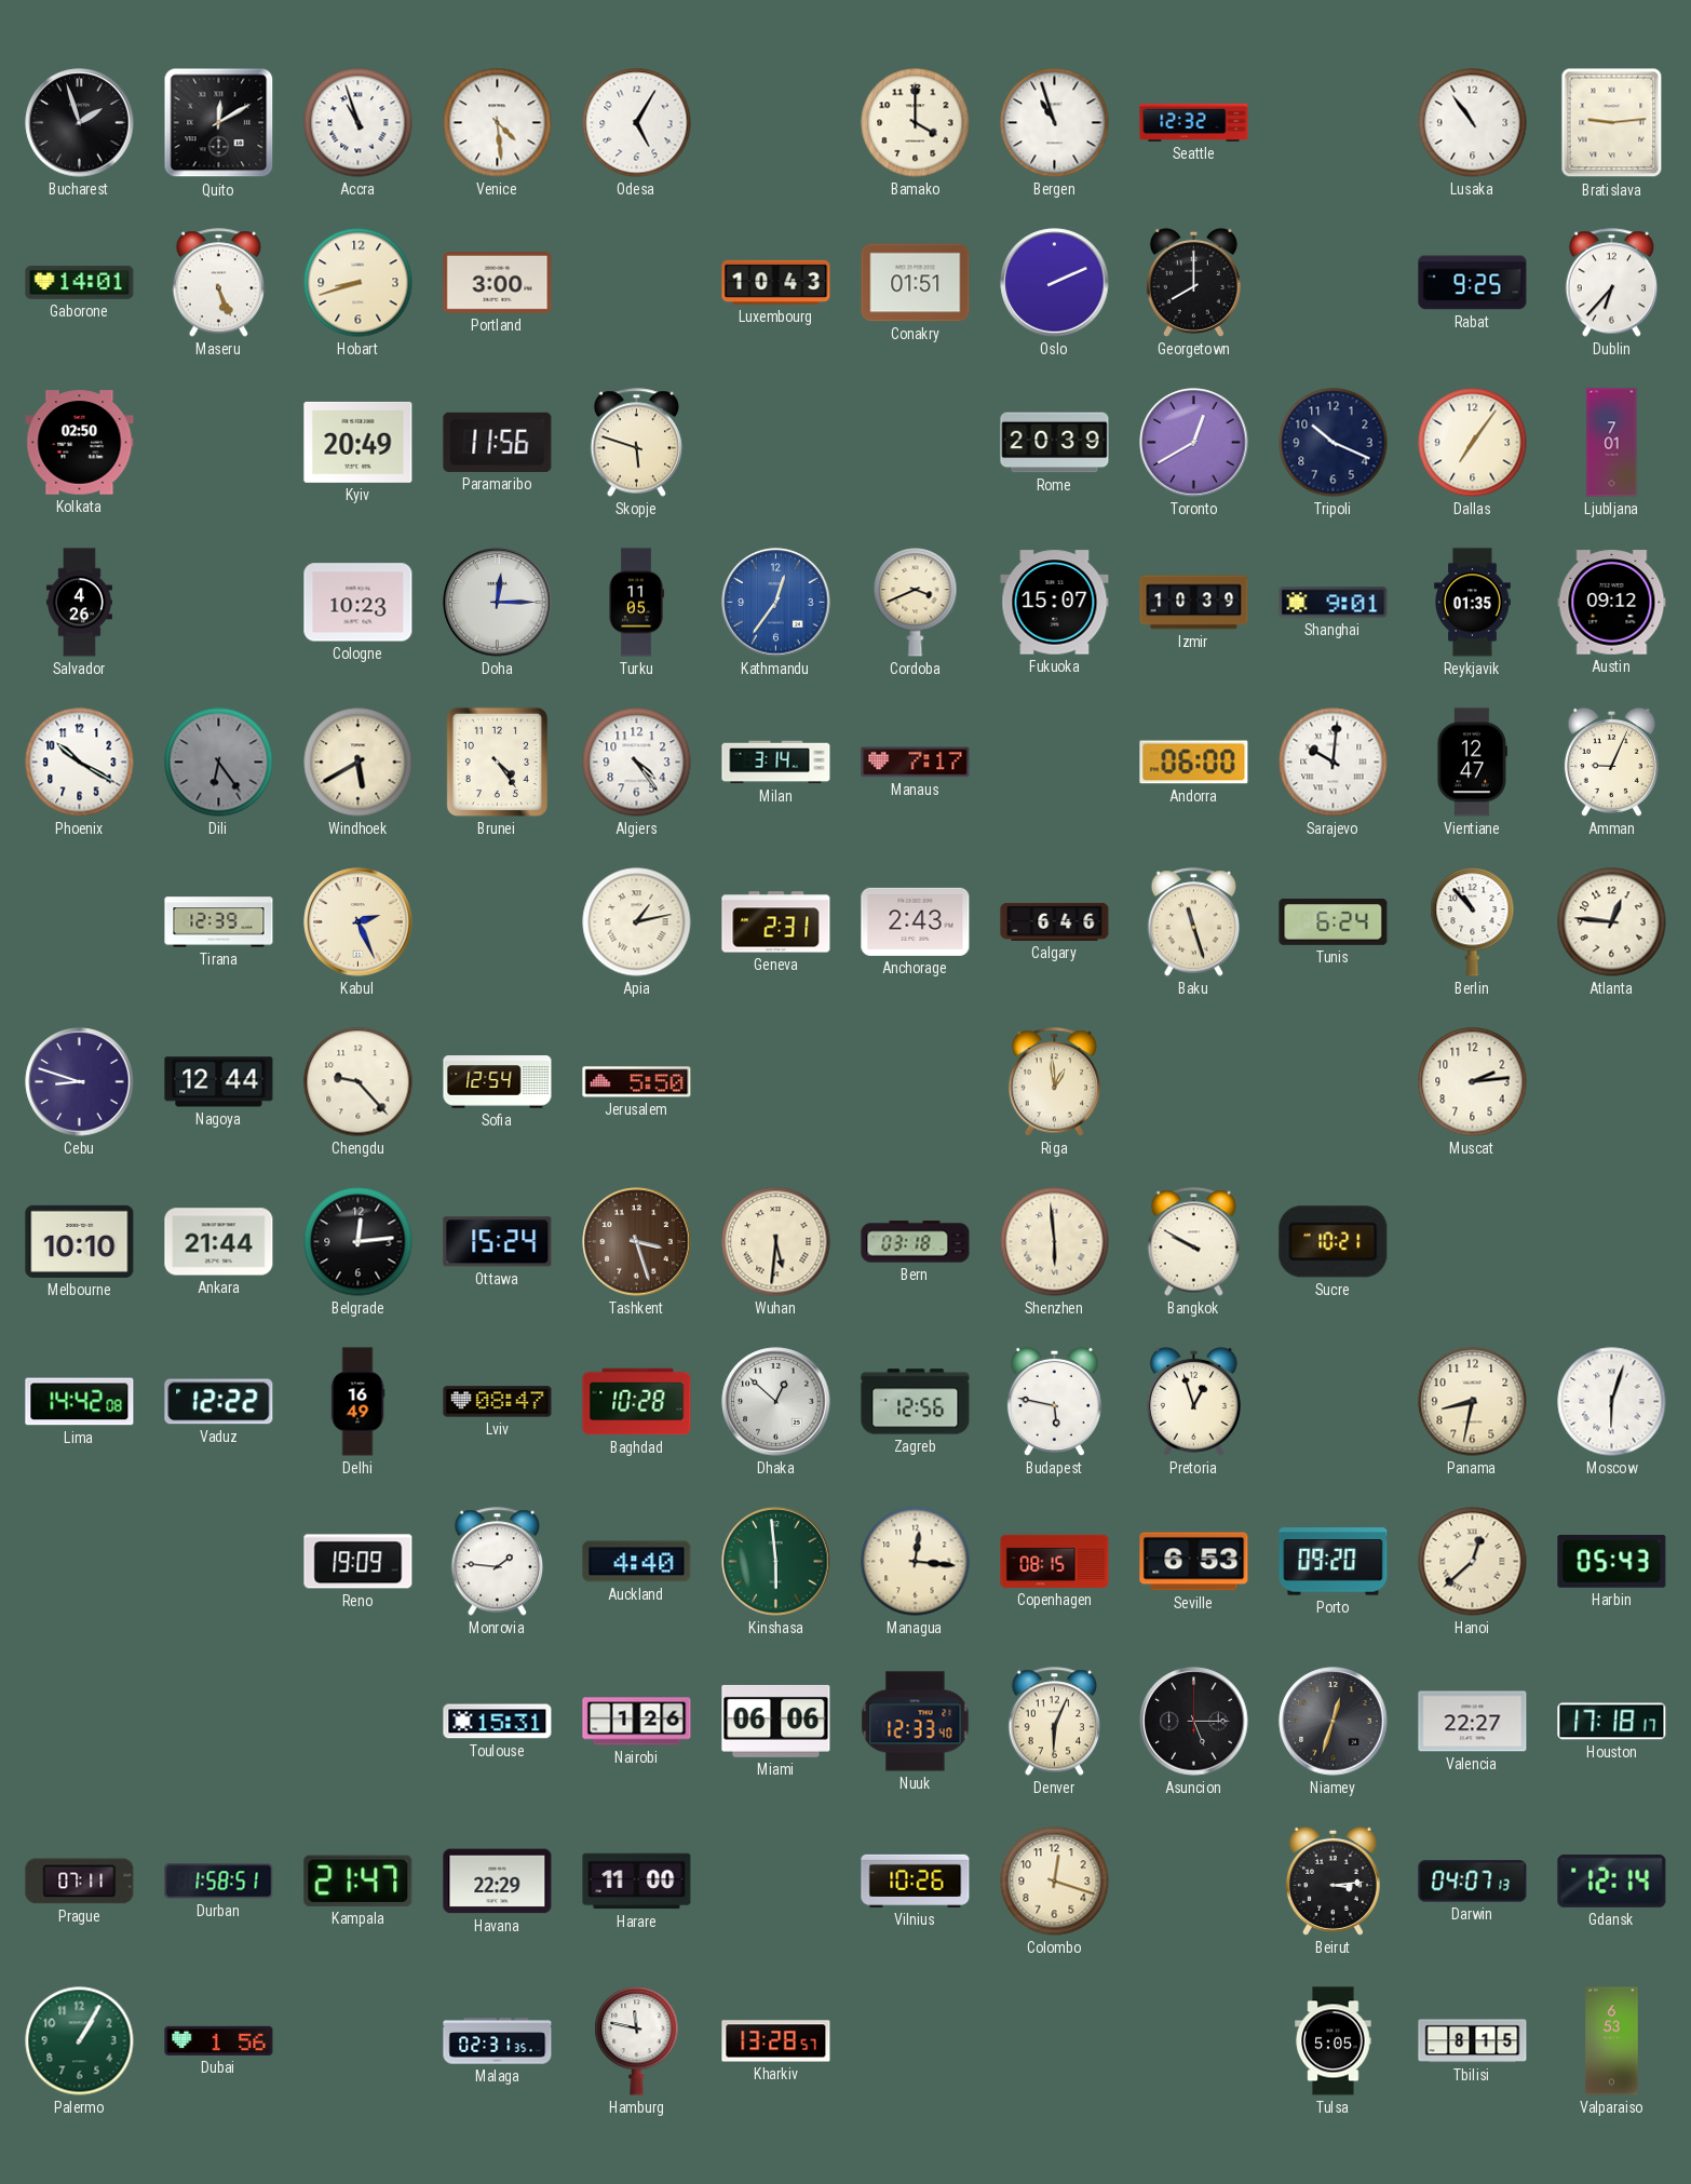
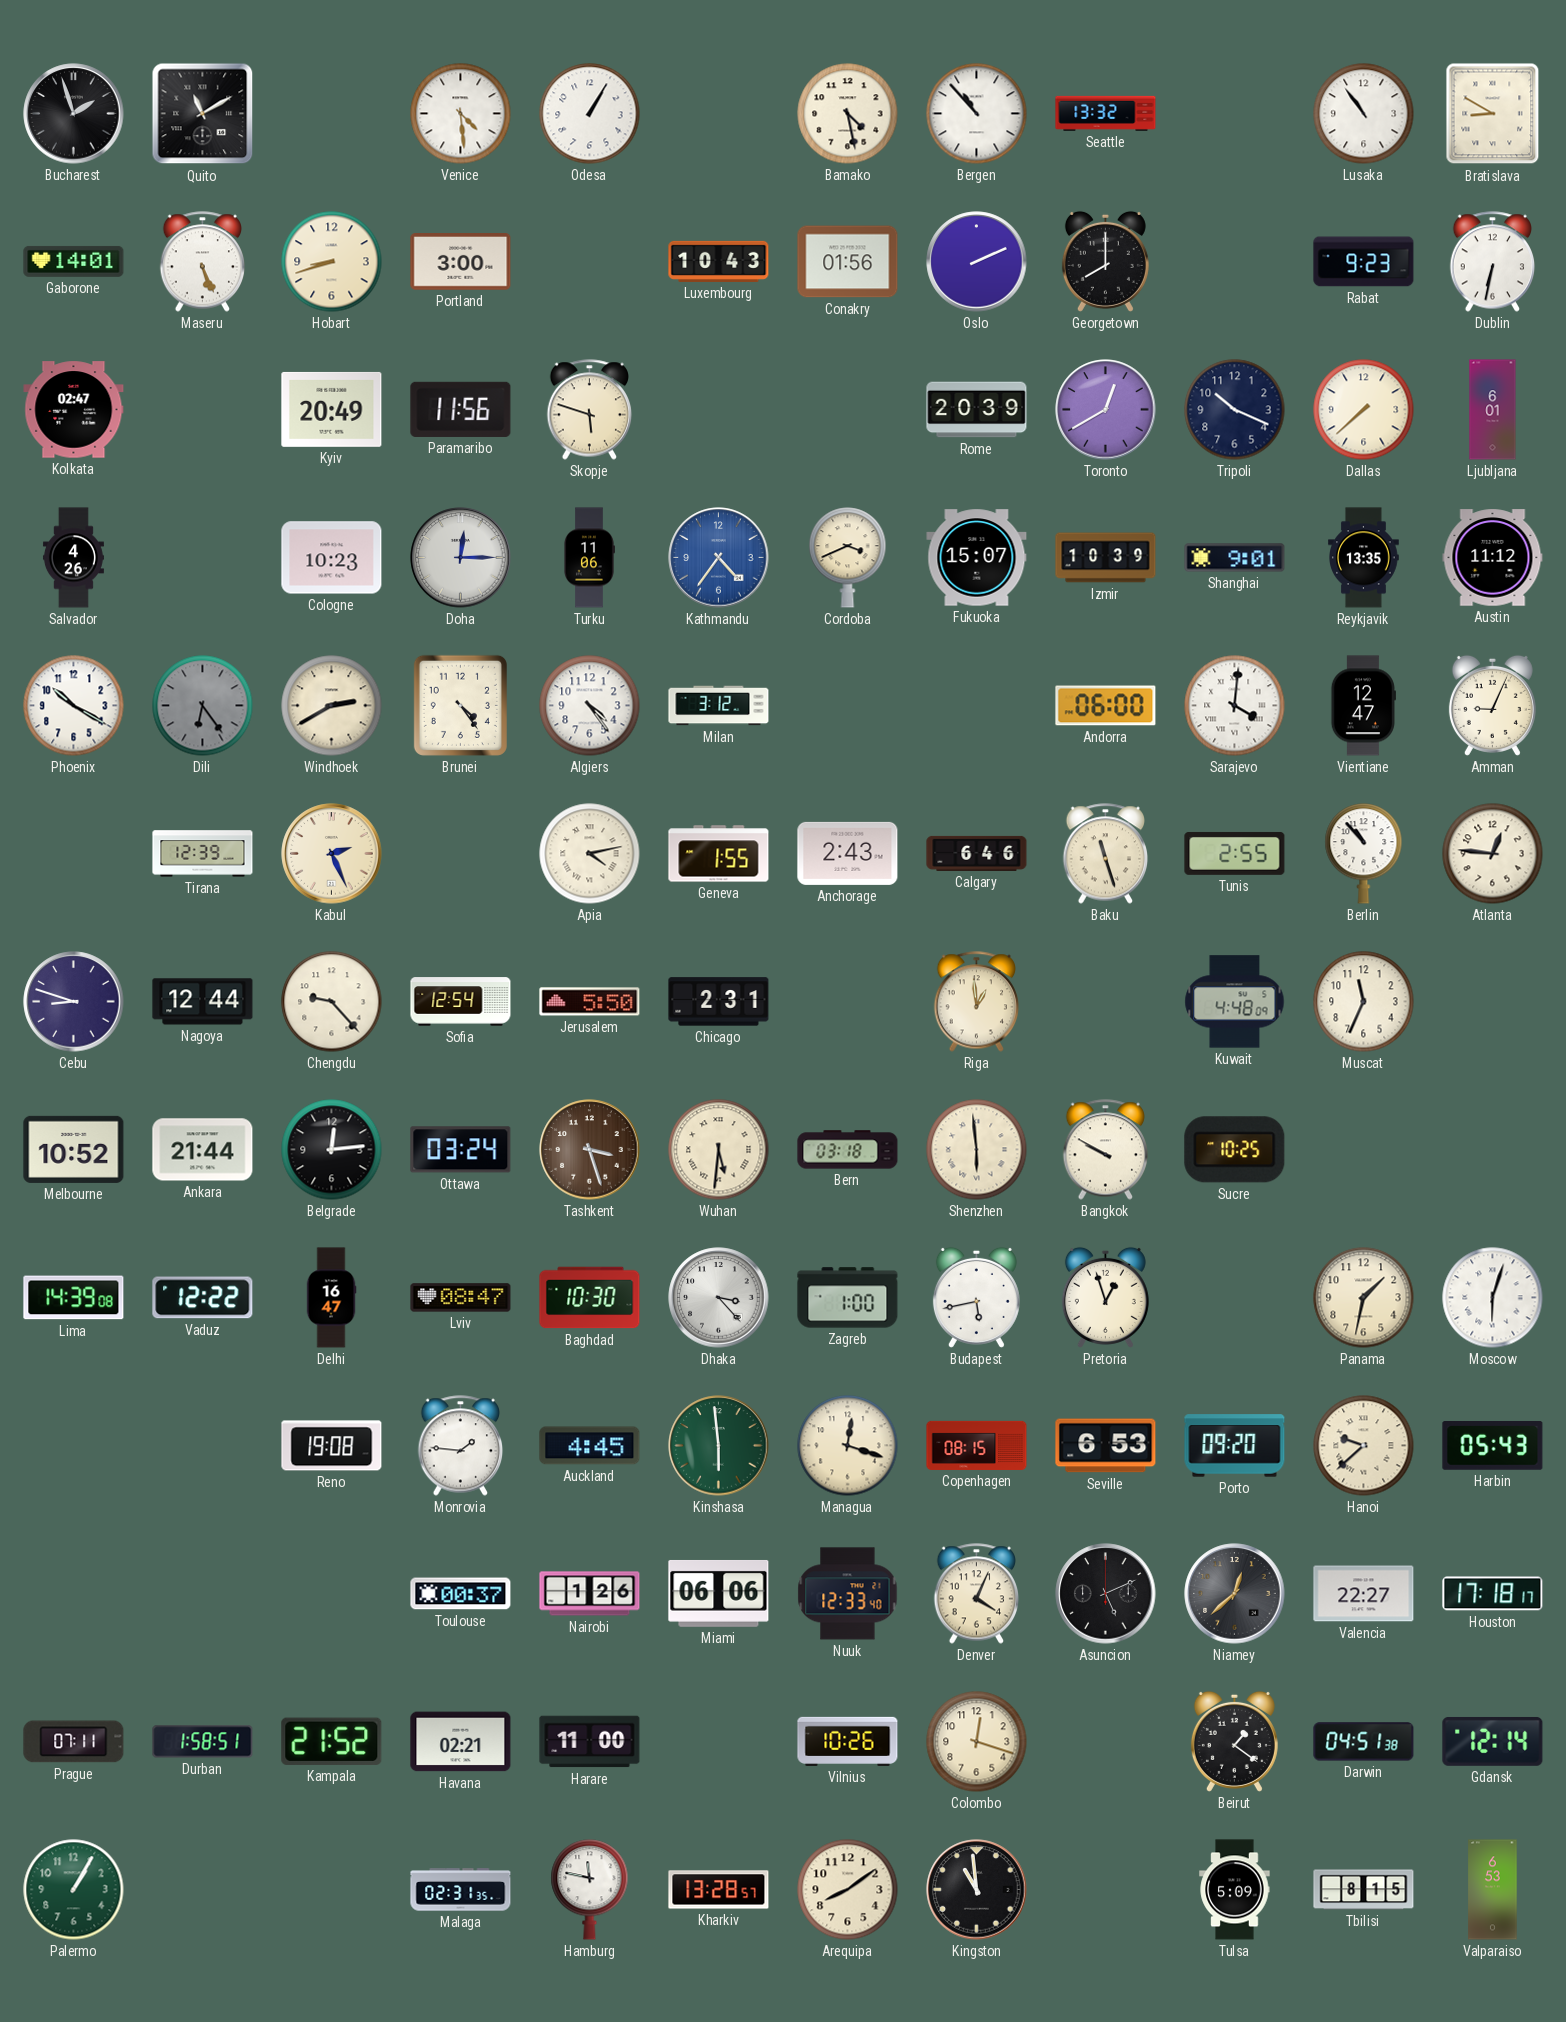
Quito: 12:10 -> 11:10
Accra: 10:57 -> none
Odesa: 5:05 -> 1:05
Bamako: 4:00 -> 4:28
Bergen: 10:57 -> 10:53
Seattle: 12:32 -> 13:32
Bratislava: 9:14 -> 8:50
Conakry: 01:51 -> 01:56
Rabat: 9:25 -> 9:23
Dublin: 6:37 -> 6:32
Kolkata: 02:50 -> 02:47
Dallas: 7:06 -> 7:38
Ljubljana: 7:01 -> 6:01
Turku: 11:05 -> 11:06
Kathmandu: 12:36 -> 4:36
Reykjavik: 01:35 -> 13:35
Austin: 09:12 -> 11:12
Windhoek: 5:40 -> 2:40
Milan: 3:14 -> 3:12
Manaus: 7:17 -> none
Sarajevo: 10:01 -> 4:01
Apia: 1:13 -> 4:13
Geneva: 2:31 -> 1:55
Tunis: 6:24 -> 2:55
Chicago: none -> 2:31
Kuwait: none -> 4:48
Muscat: 2:14 -> 11:34
Melbourne: 10:10 -> 10:52
Ottawa: 15:24 -> 03:24
Sucre: 10:21 -> 10:25
Lima: 14:42 -> 14:39
Delhi: 16:49 -> 16:47
Baghdad: 10:28 -> 10:30
Dhaka: 12:52 -> 3:23
Zagreb: 12:56 -> 1:00
Budapest: 5:47 -> 5:43
Panama: 8:32 -> 1:32
Reno: 19:09 -> 19:08
Auckland: 4:40 -> 4:45
Managua: 12:16 -> 12:18
Hanoi: 12:38 -> 9:38
Toulouse: 15:31 -> 00:37
Denver: 6:04 -> 4:04
Asuncion: 5:15 -> 5:11
Niamey: 12:33 -> 12:38
Kampala: 21:47 -> 21:52
Havana: 22:29 -> 02:21
Beirut: 3:14 -> 1:21
Darwin: 04:07 -> 04:51
Dubai: 1:56 -> none
Arequipa: none -> 8:09
Kingston: none -> 10:59
Tulsa: 5:05 -> 5:09
